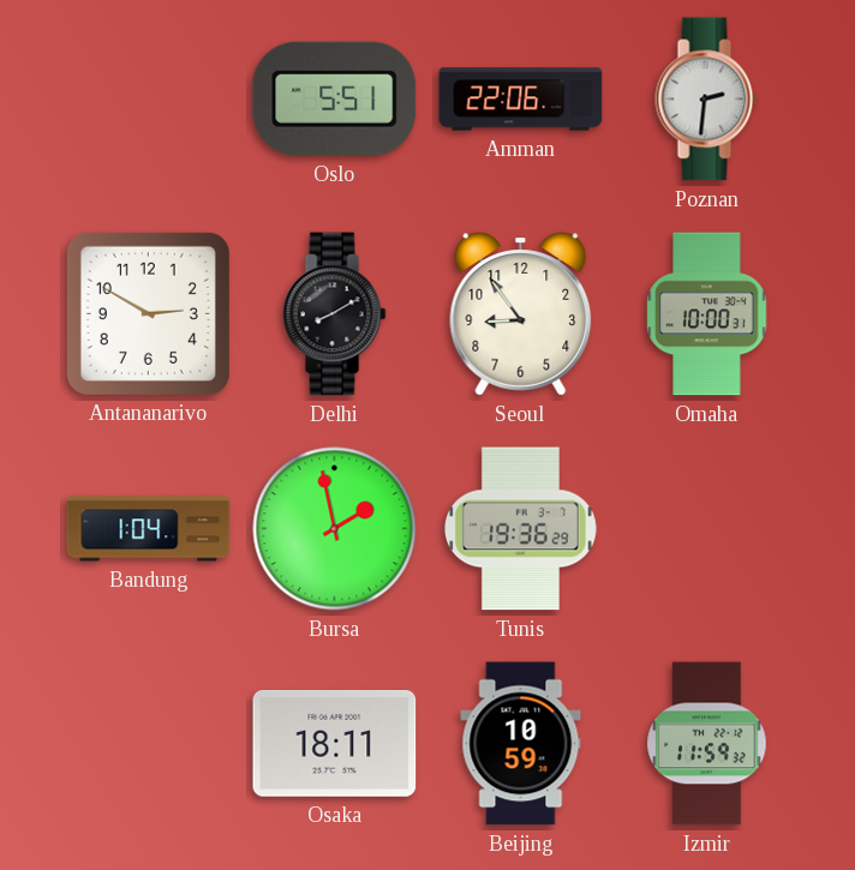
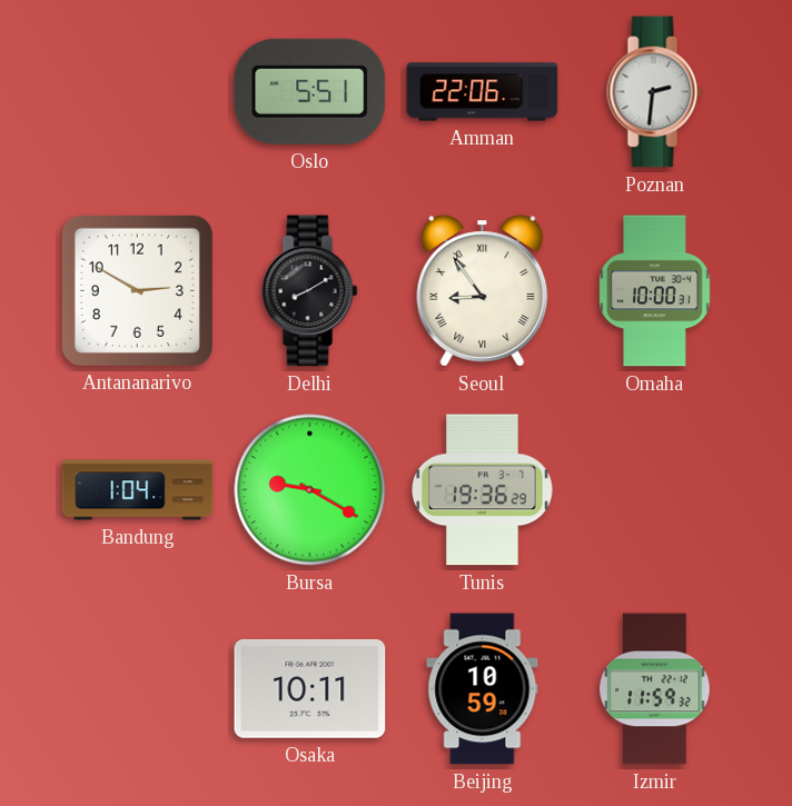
Seoul numerals: Arabic -> Roman
Bursa: 1:58 -> 9:20
Osaka: 18:11 -> 10:11
